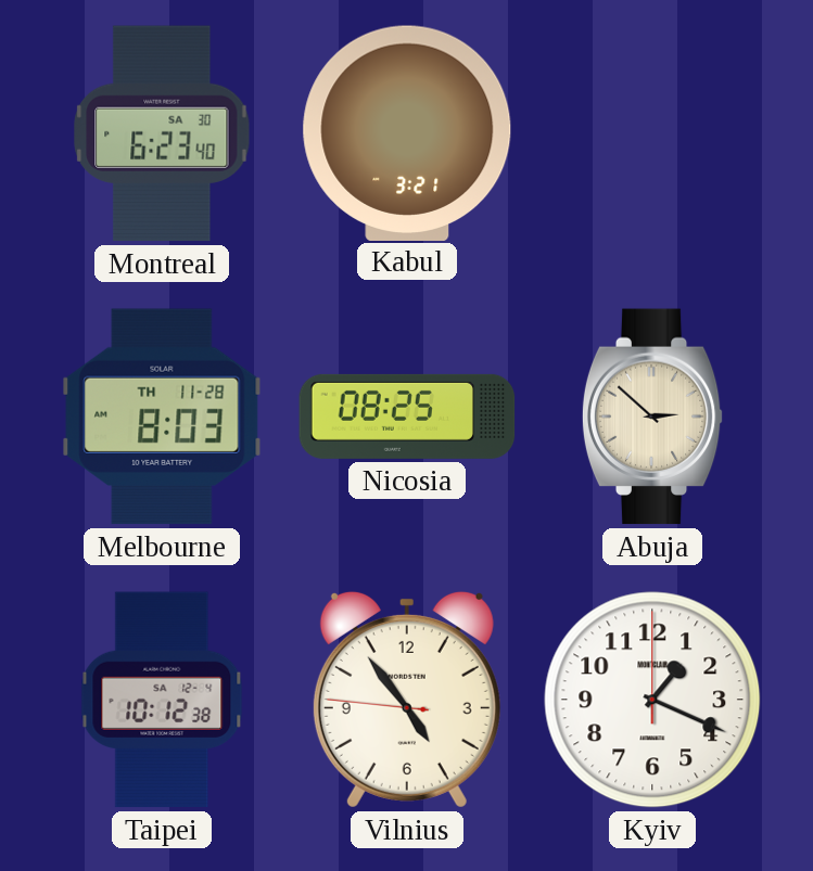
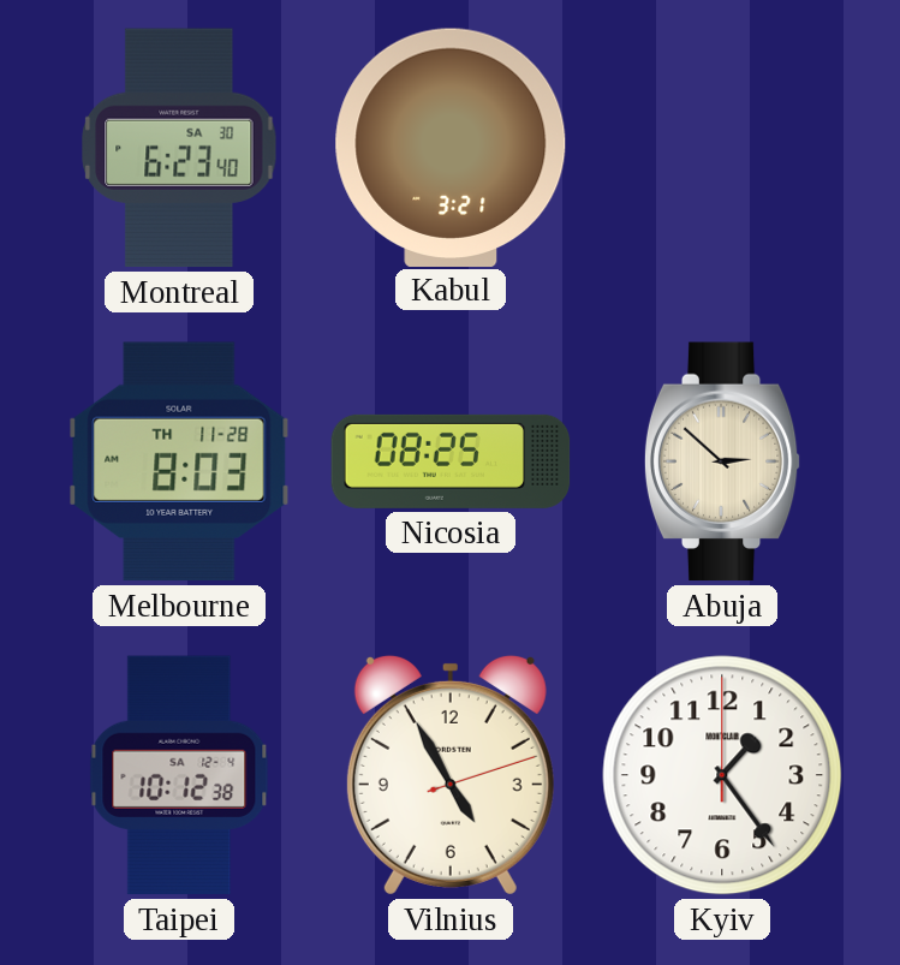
Vilnius: 4:53 -> 4:55
Kyiv: 1:19 -> 1:24
